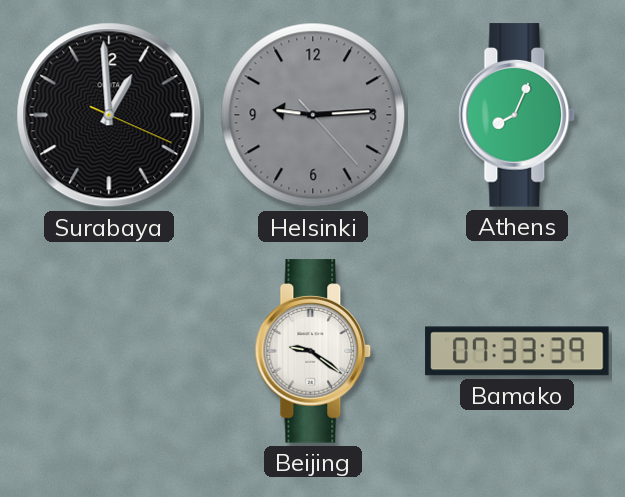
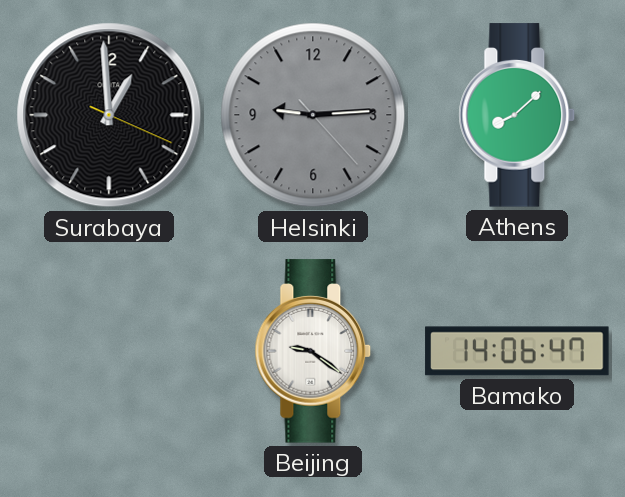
Athens: 8:04 -> 8:08
Bamako: 07:33 -> 14:06
